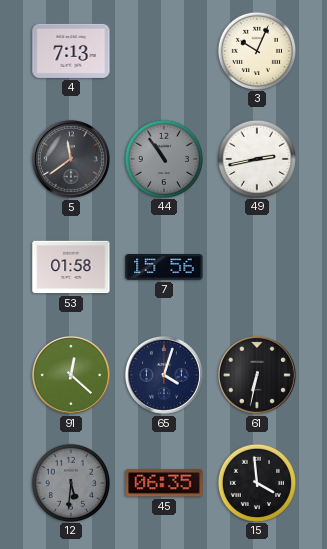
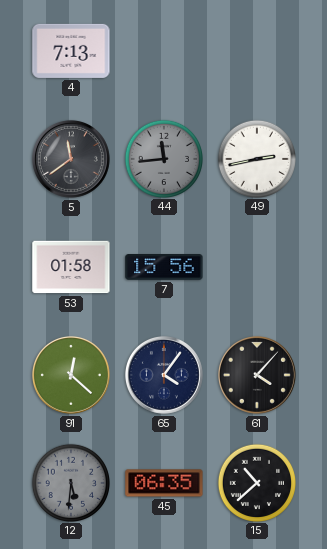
3: 10:04 -> none
44: 10:54 -> 11:44
65: 4:03 -> 4:06
61: 6:32 -> 4:07
15: 3:59 -> 10:38
